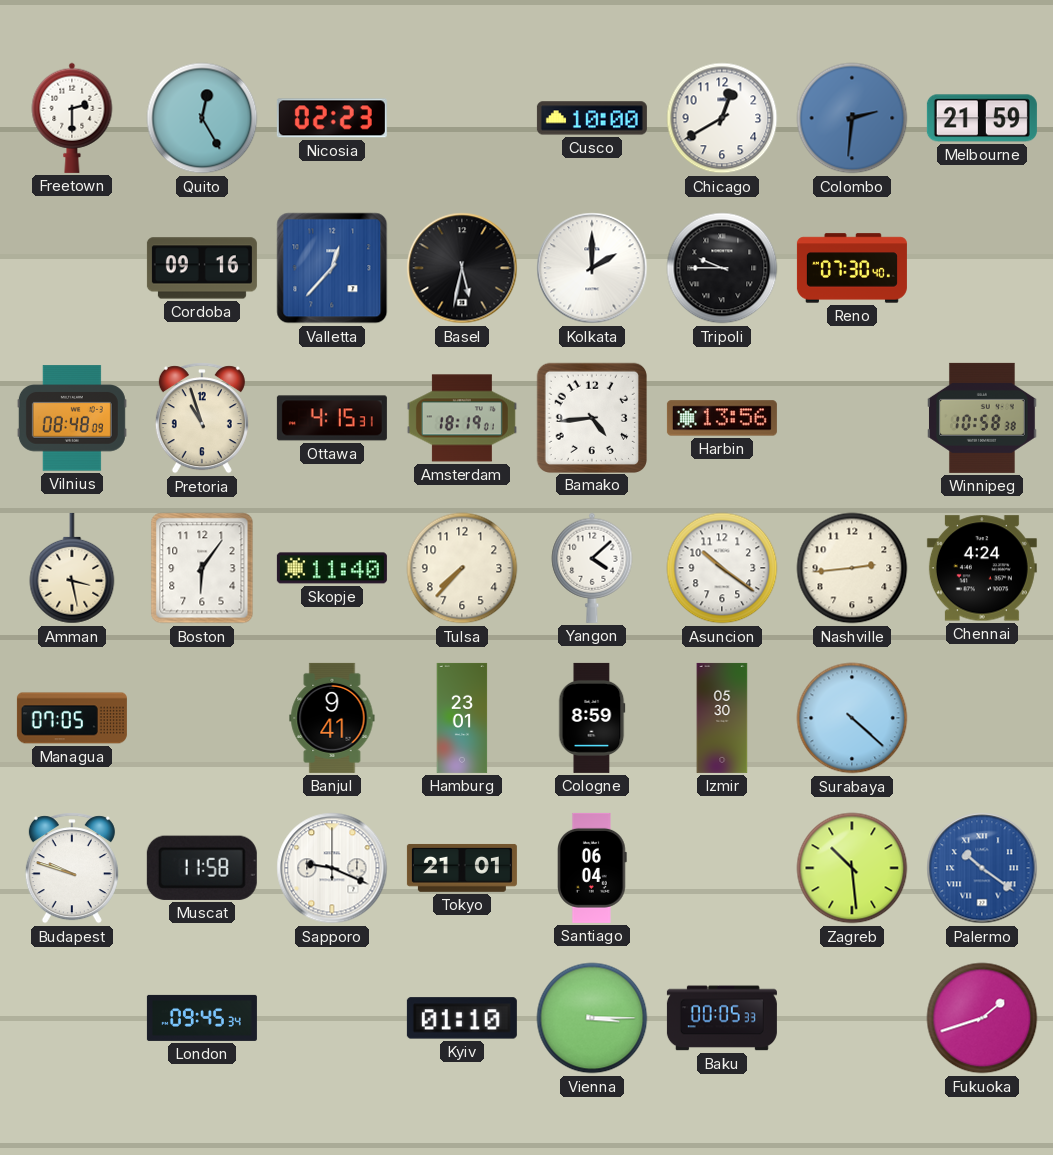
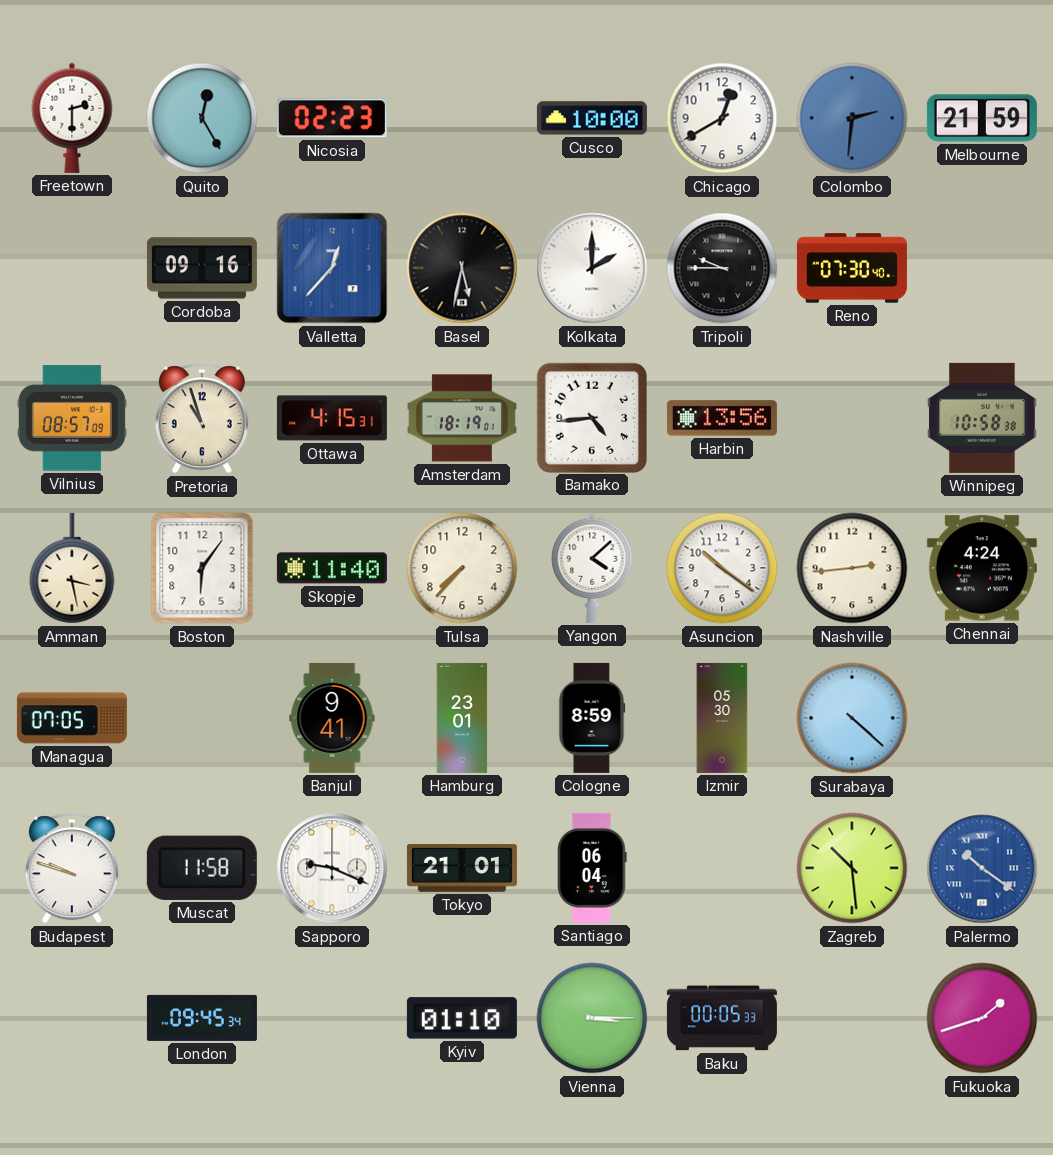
Vilnius: 08:48 -> 08:57
